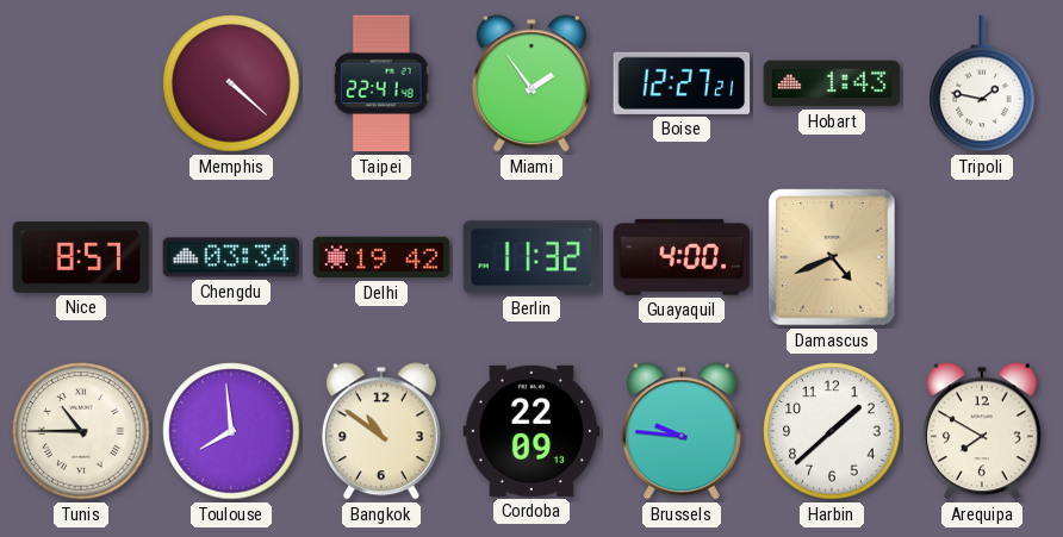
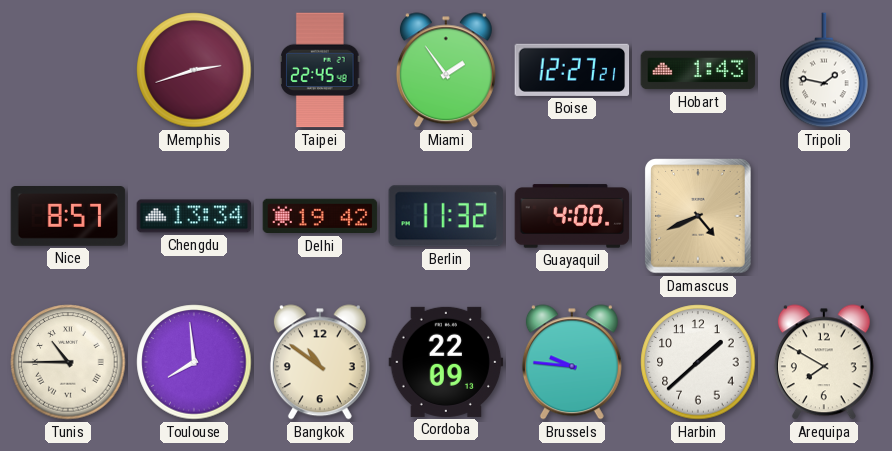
Memphis: 4:22 -> 2:42
Taipei: 22:41 -> 22:45
Chengdu: 03:34 -> 13:34
